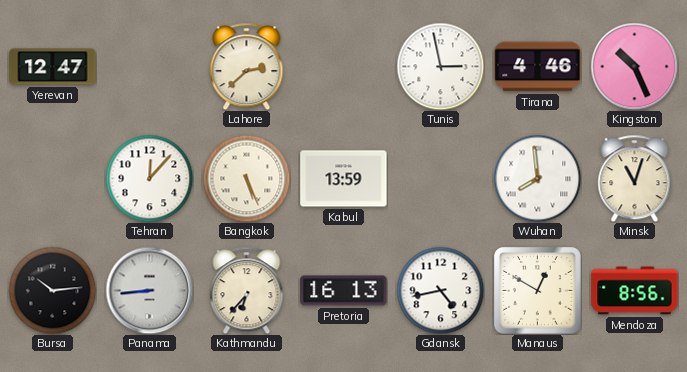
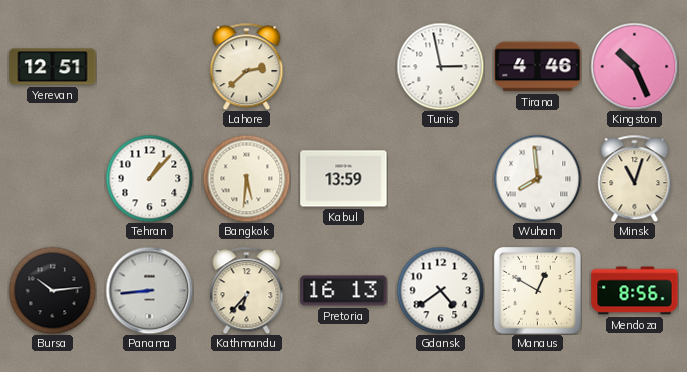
Yerevan: 12:47 -> 12:51
Tehran: 12:07 -> 1:07
Bangkok: 5:26 -> 5:31
Gdansk: 4:43 -> 4:39
